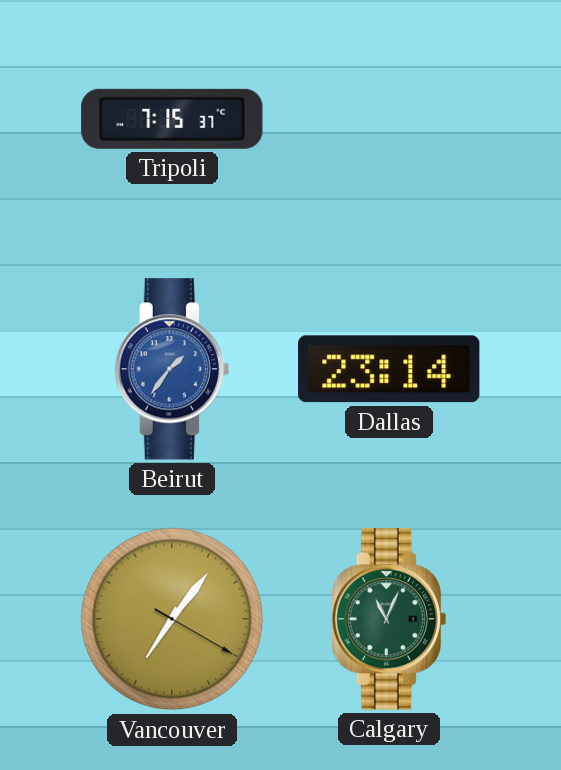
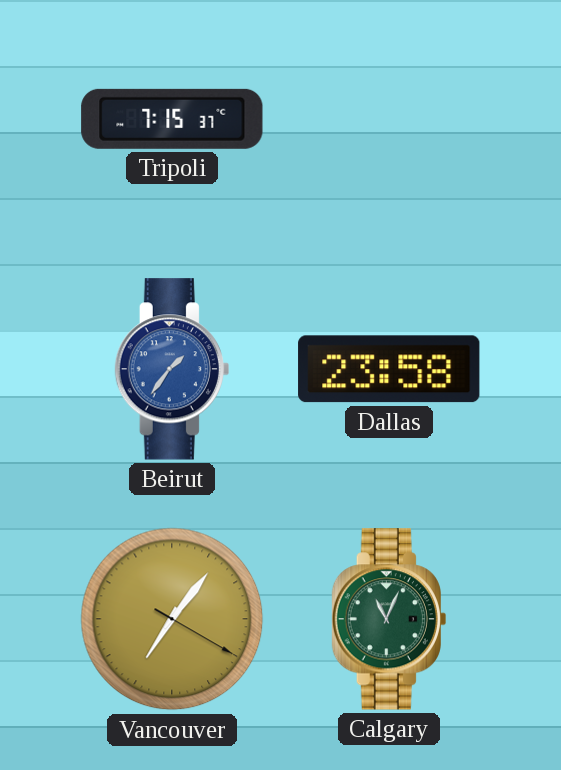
Dallas: 23:14 -> 23:58
